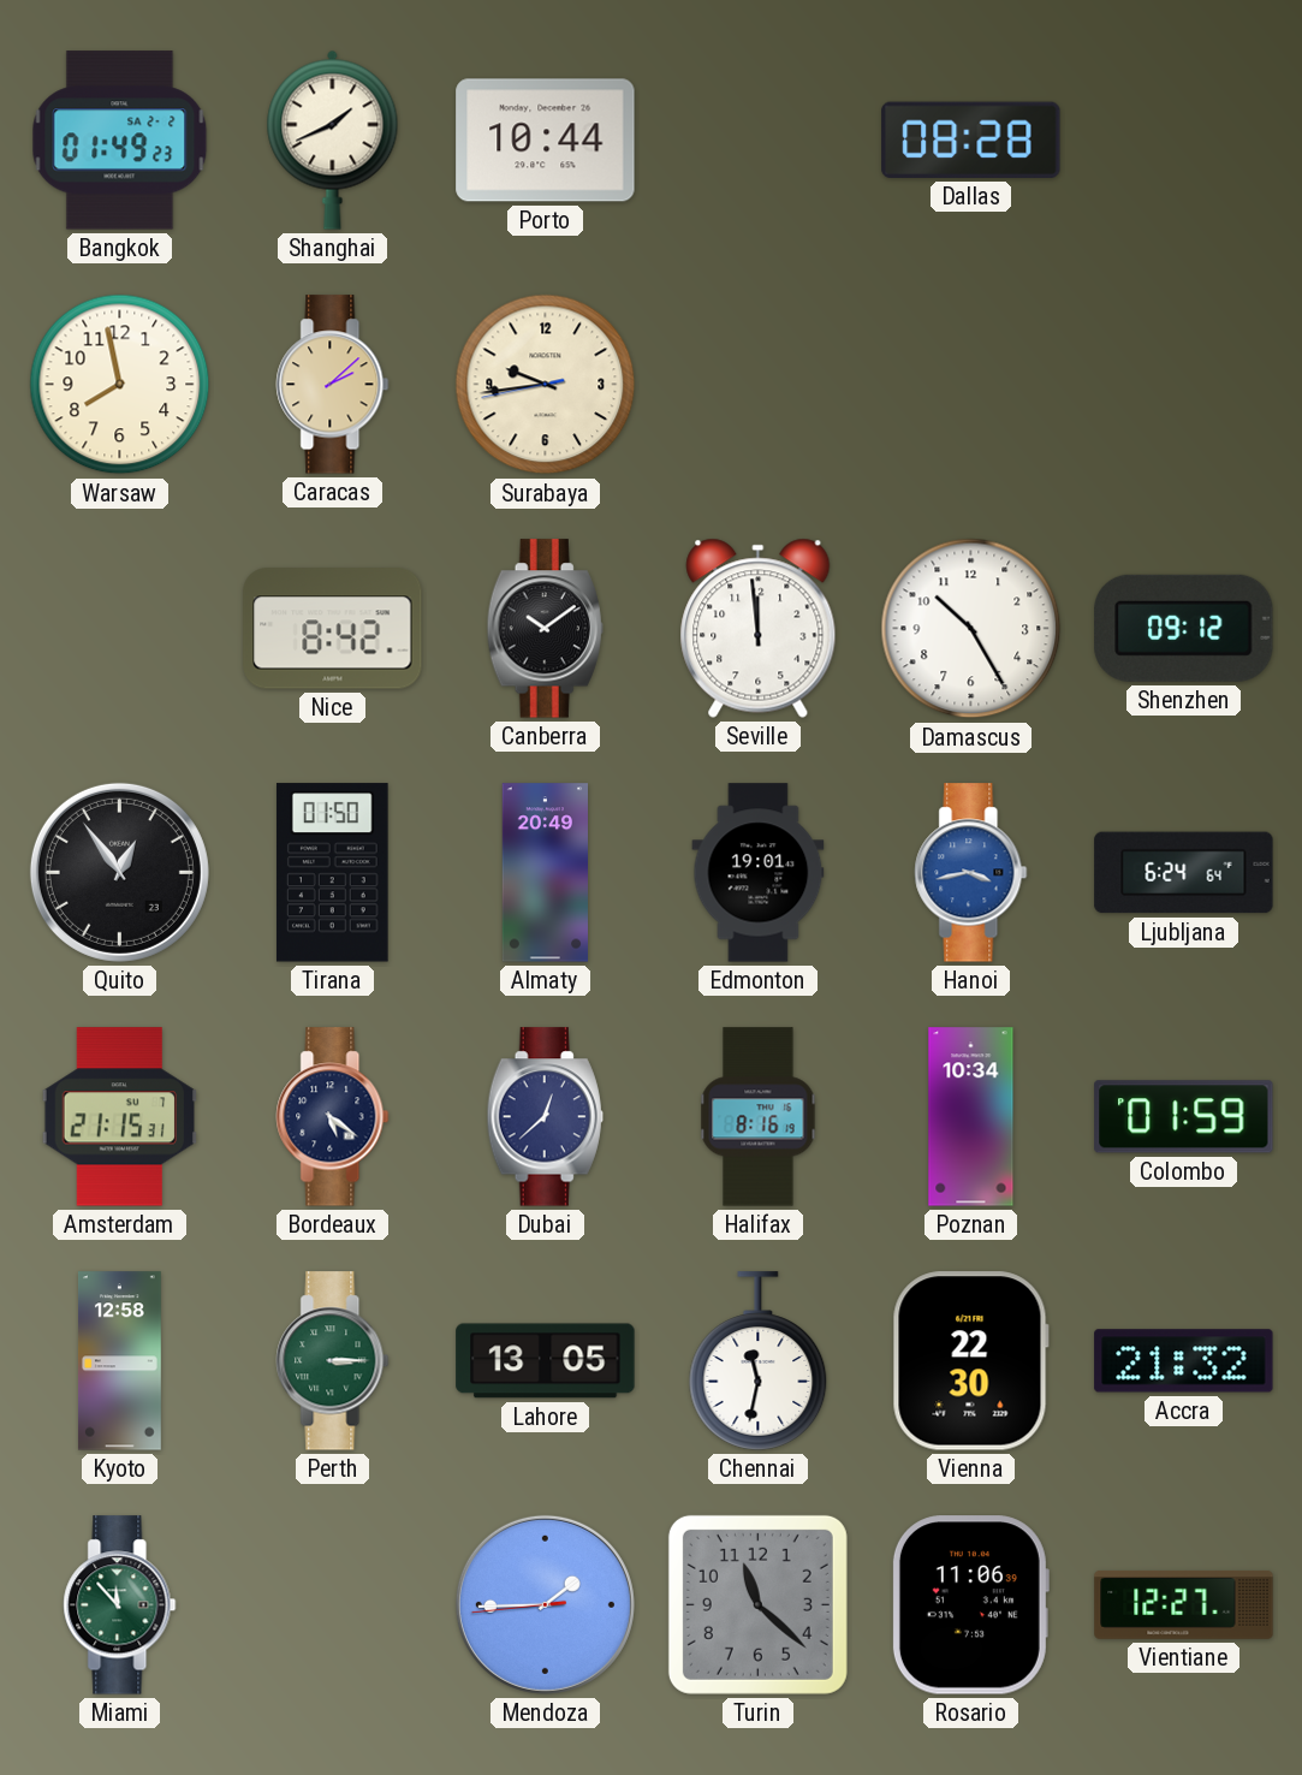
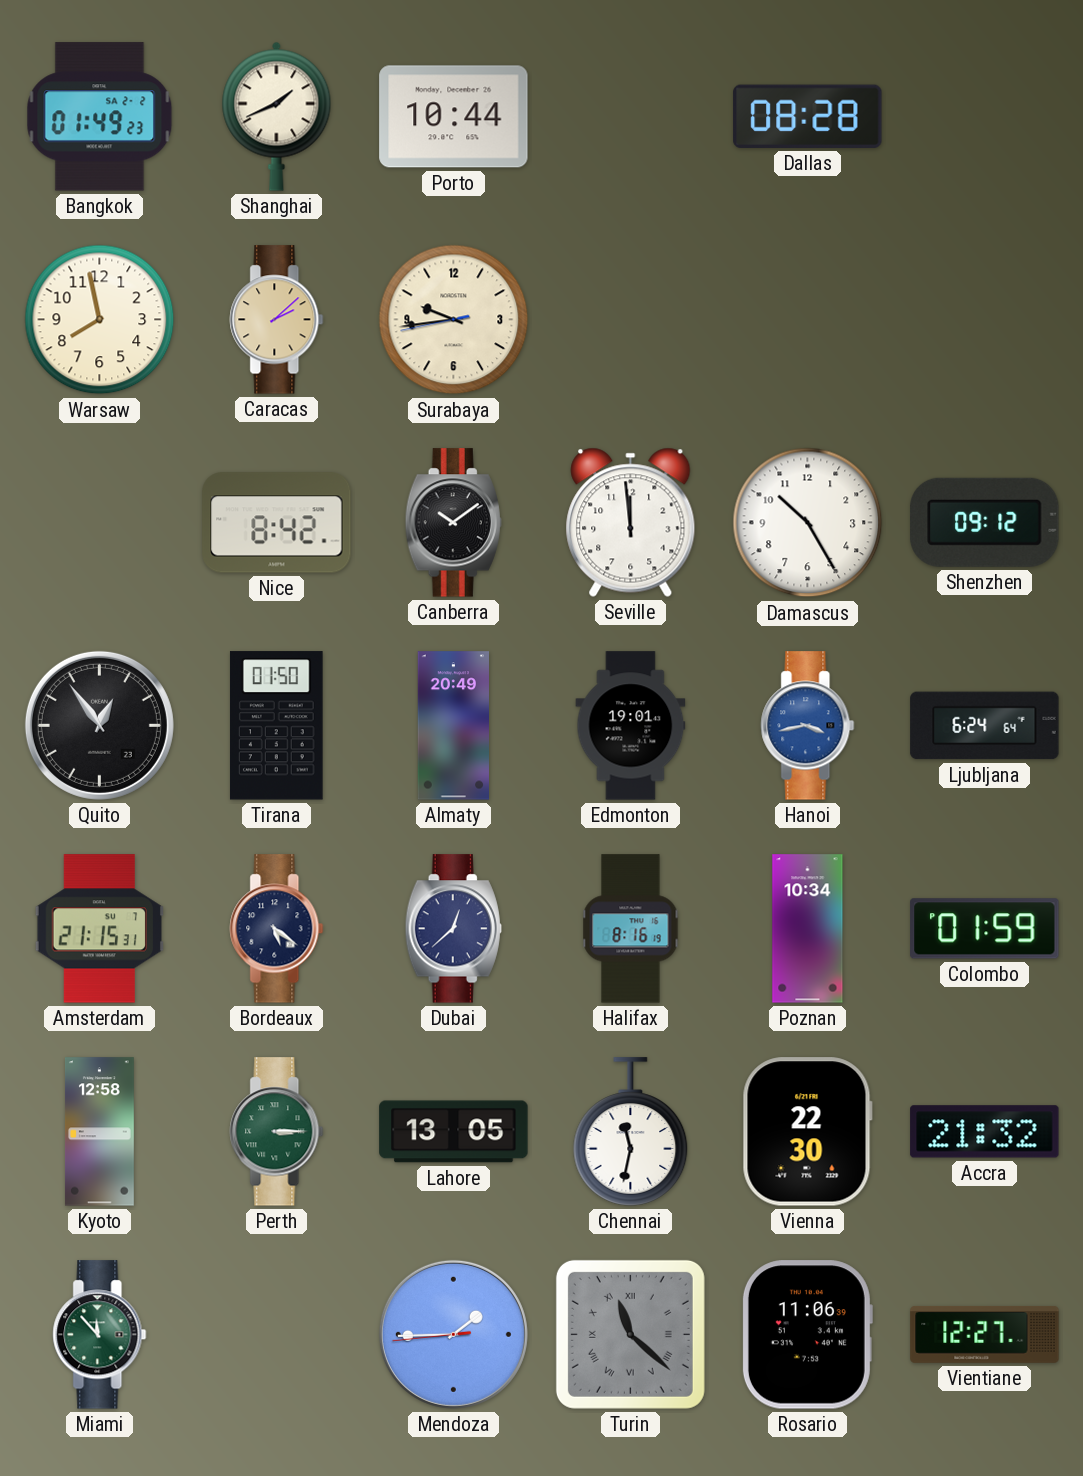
Turin numerals: Arabic -> Roman
